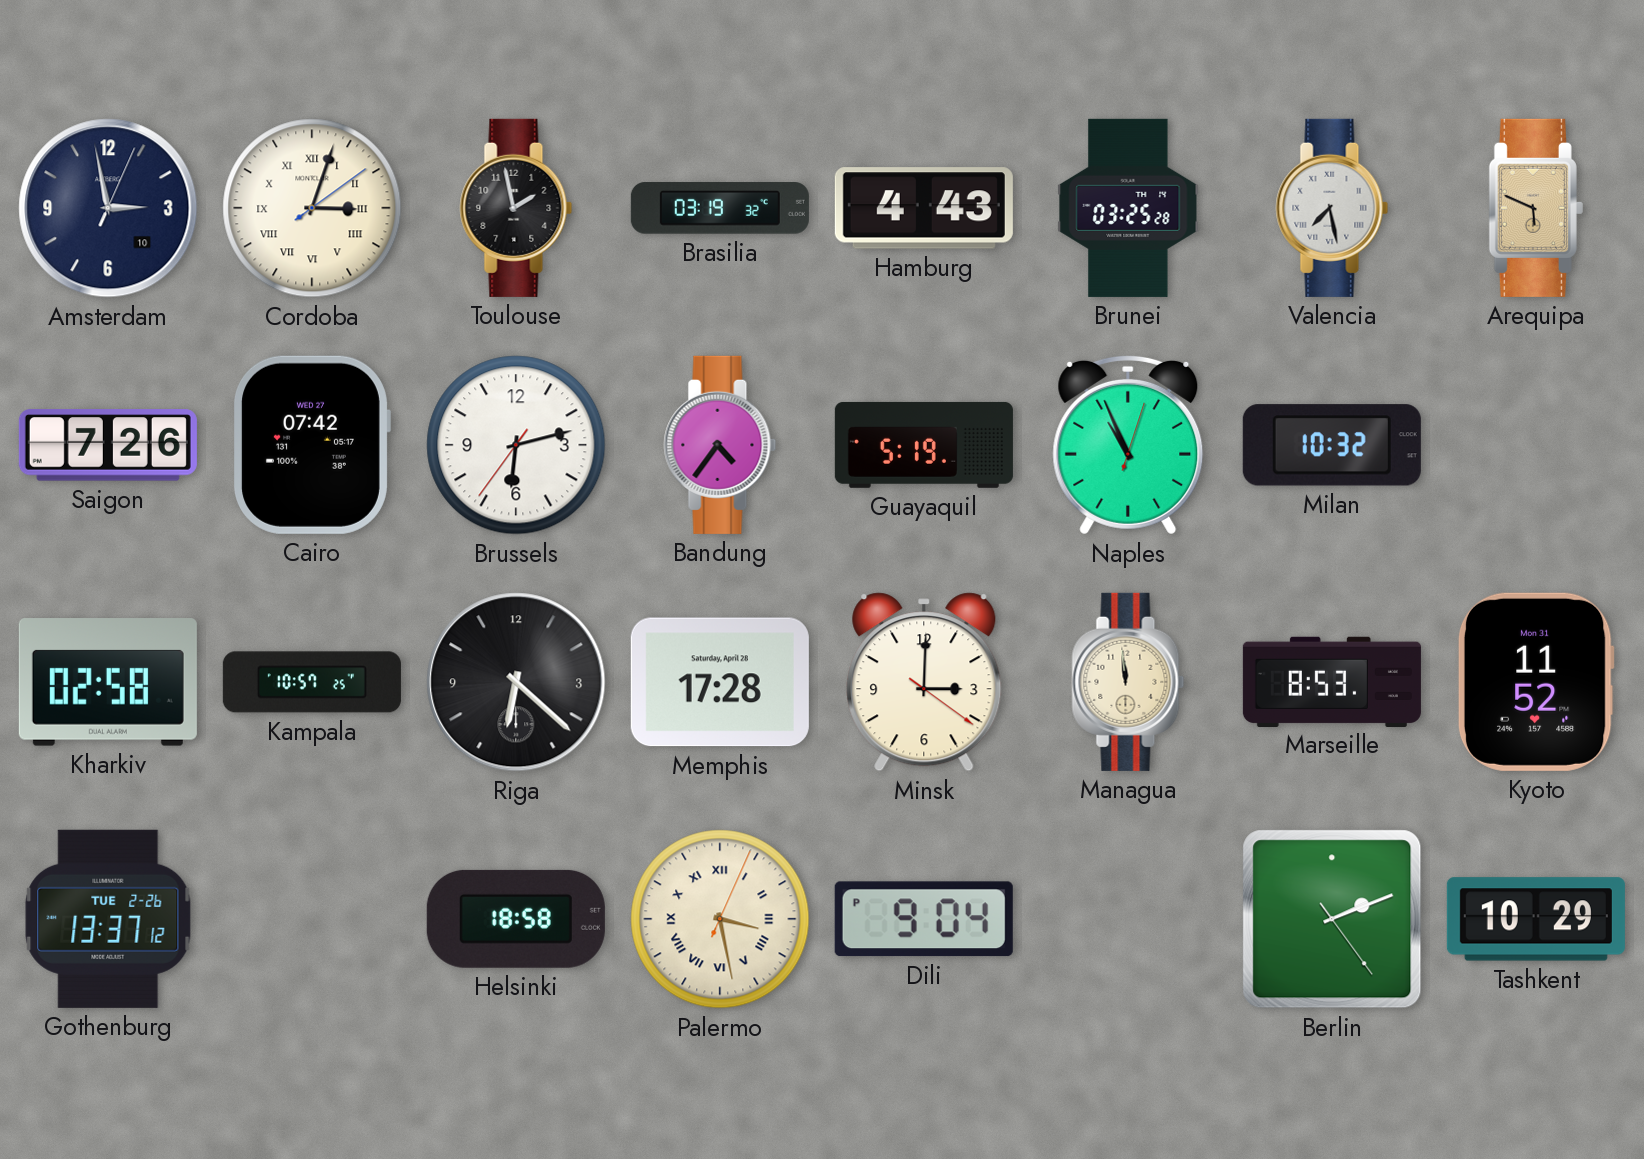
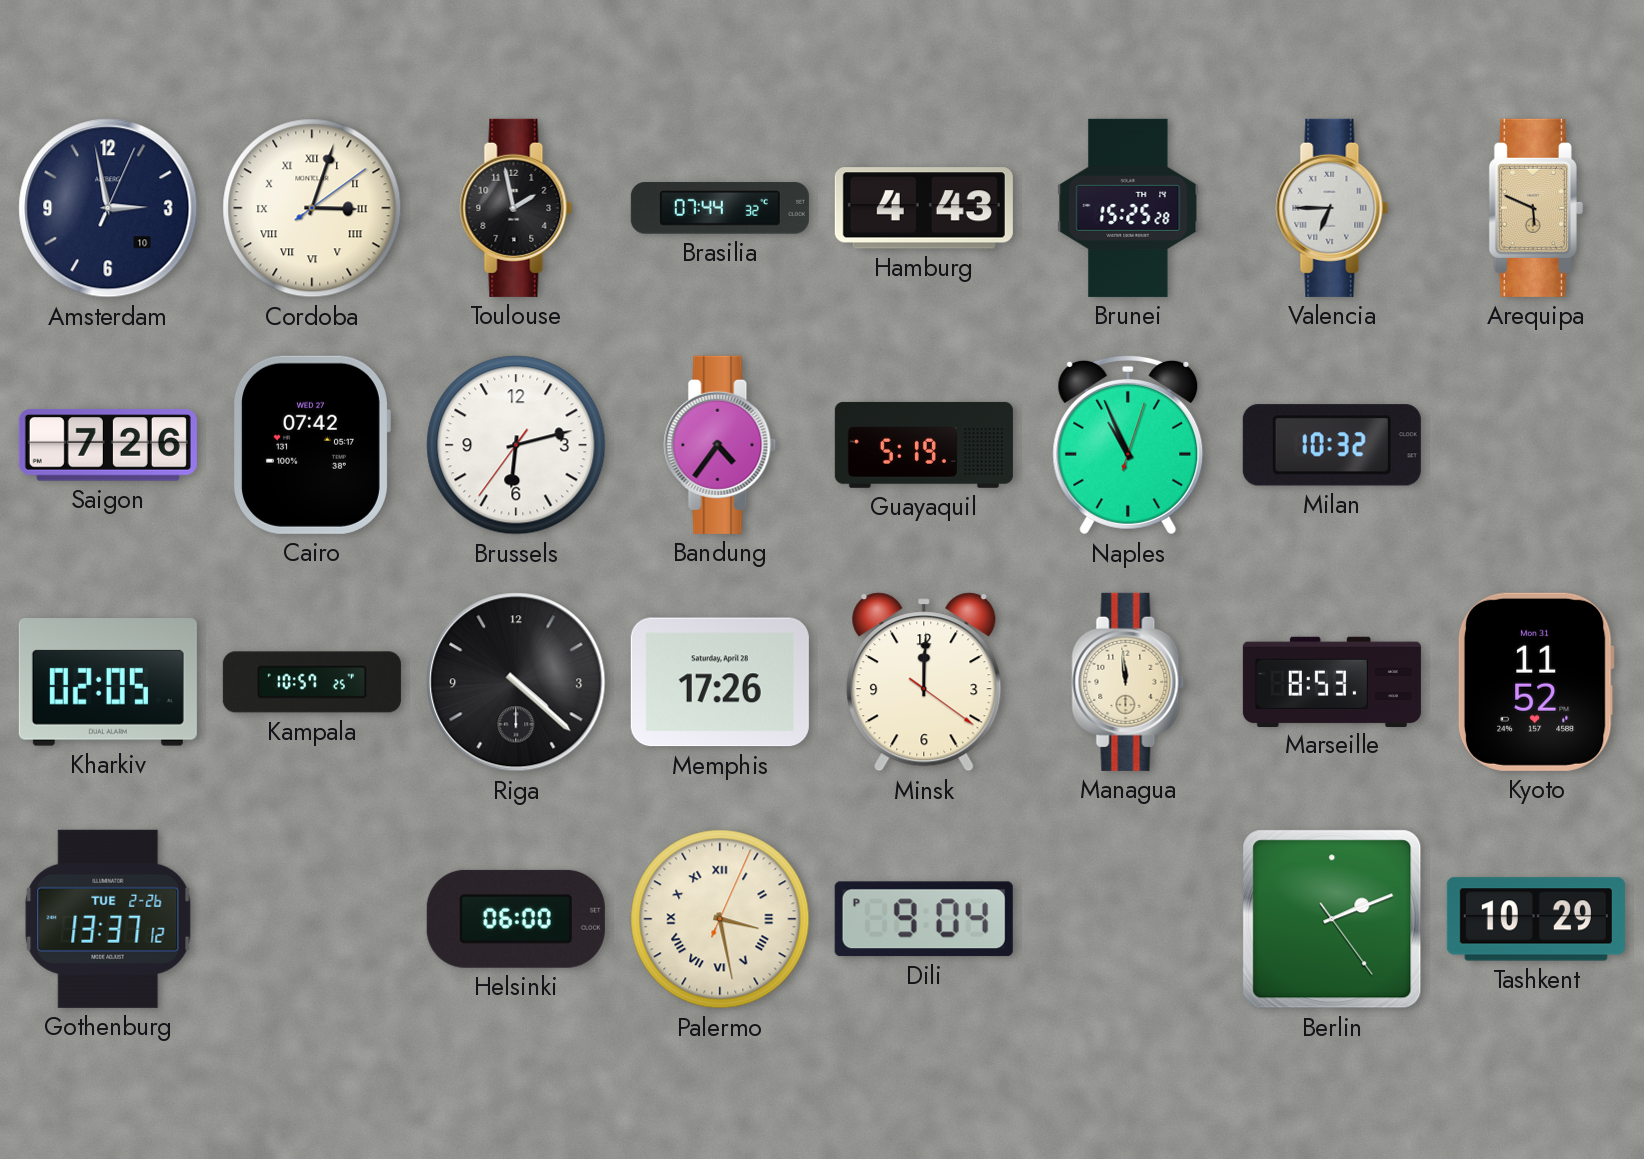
Brasilia: 03:19 -> 07:44
Brunei: 03:25 -> 15:25
Valencia: 7:28 -> 6:45
Kharkiv: 02:58 -> 02:05
Riga: 6:22 -> 4:22
Memphis: 17:28 -> 17:26
Minsk: 3:00 -> 12:00
Helsinki: 18:58 -> 06:00
